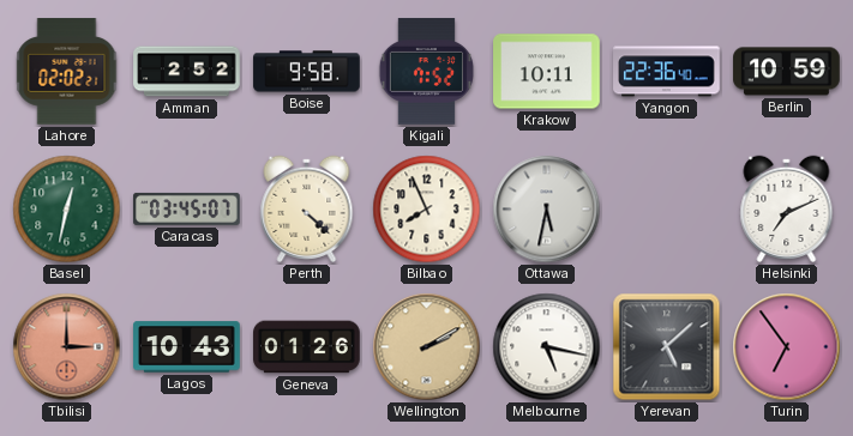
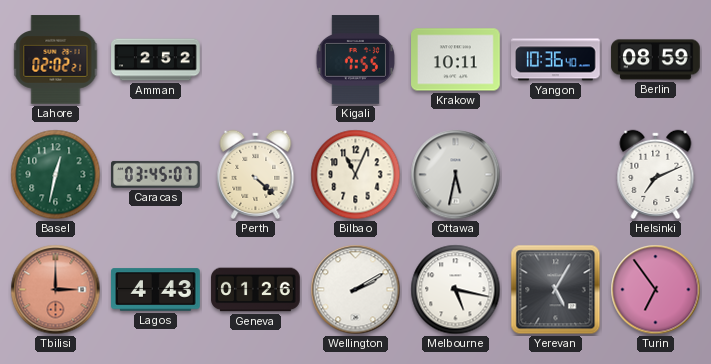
Boise: 9:58 -> none
Kigali: 7:52 -> 7:55
Yangon: 22:36 -> 10:36
Berlin: 10:59 -> 08:59
Bilbao: 7:56 -> 11:04
Lagos: 10:43 -> 4:43
Wellington dial: champagne -> white
Yerevan: 5:08 -> 5:05
